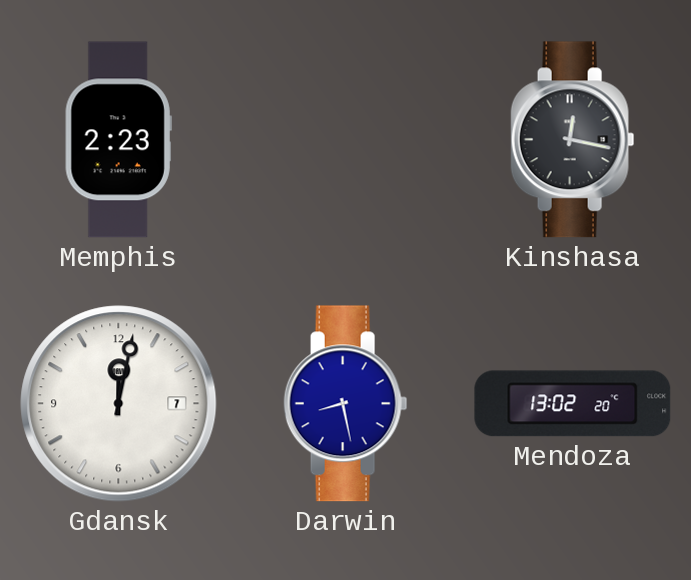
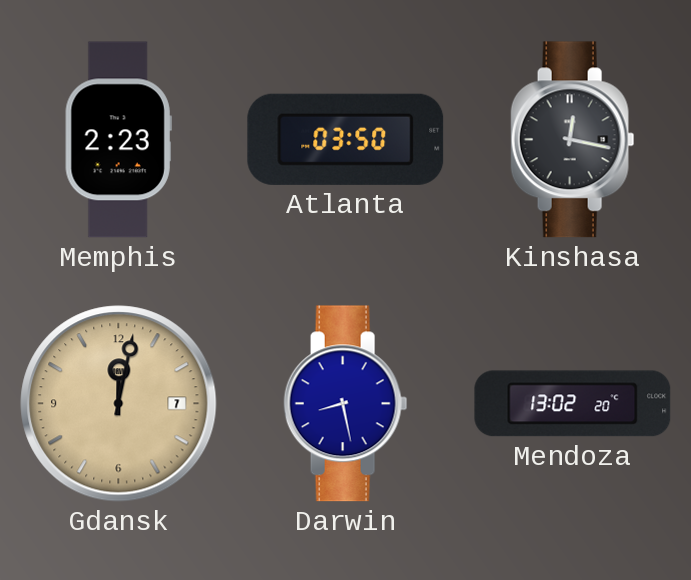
Atlanta: none -> 03:50
Gdansk dial: white -> champagne
